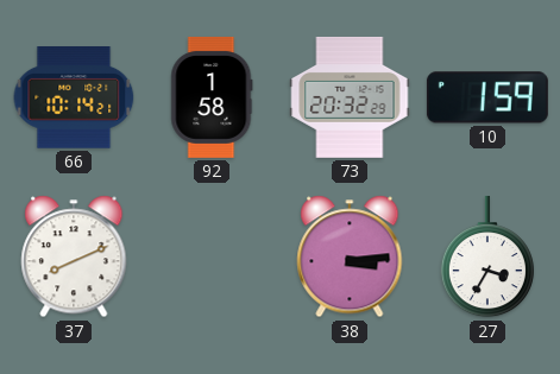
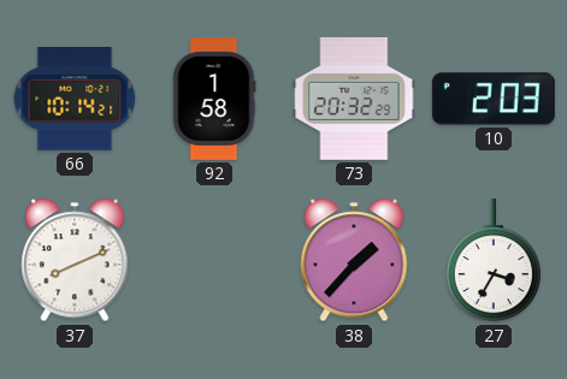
10: 1:59 -> 2:03
38: 3:14 -> 1:37
